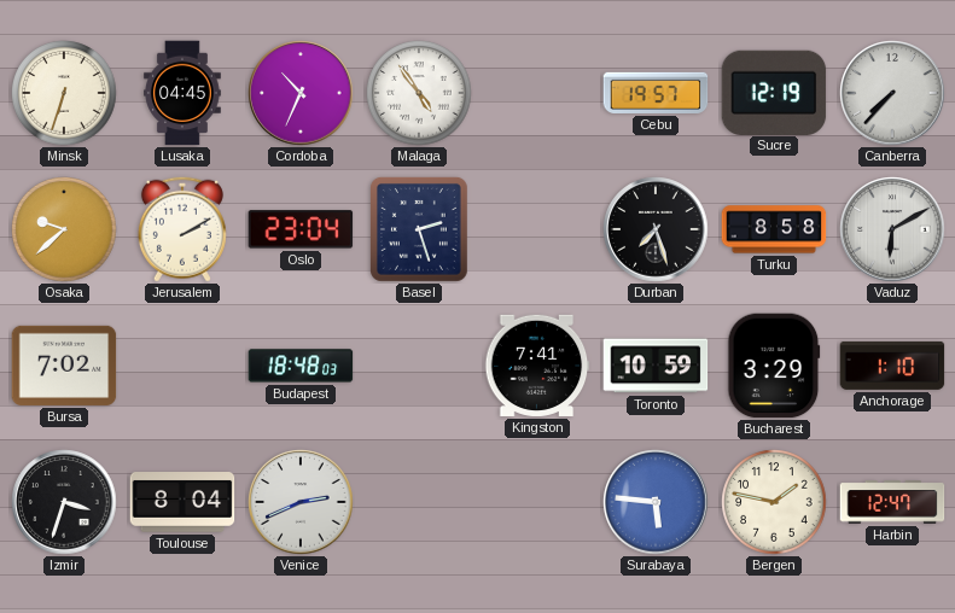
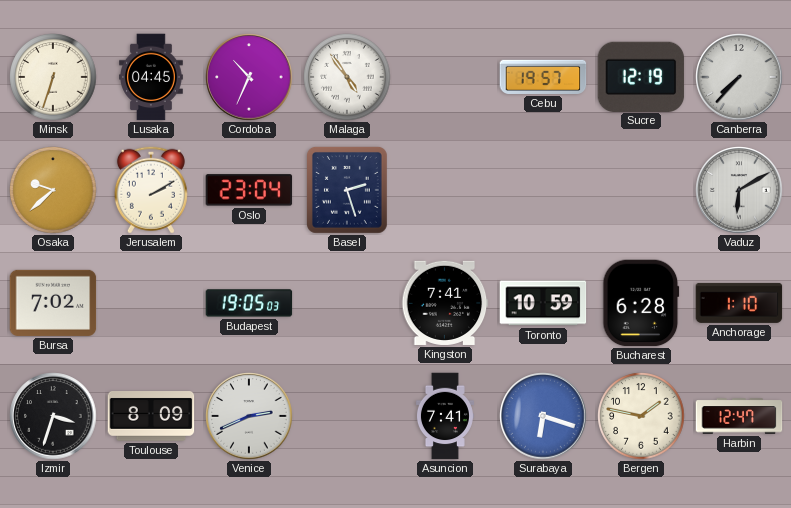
Durban: 7:27 -> none
Turku: 8:58 -> none
Budapest: 18:48 -> 19:05
Bucharest: 3:29 -> 6:28
Toulouse: 8:04 -> 8:09
Asuncion: none -> 7:41
Surabaya: 5:46 -> 6:18
